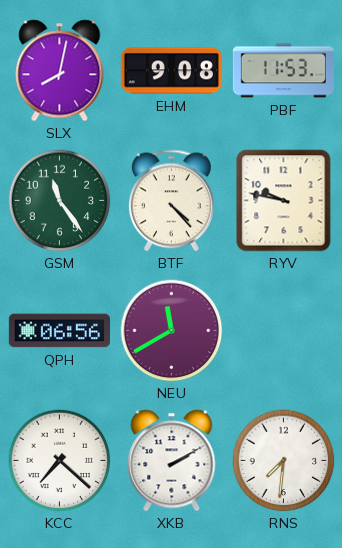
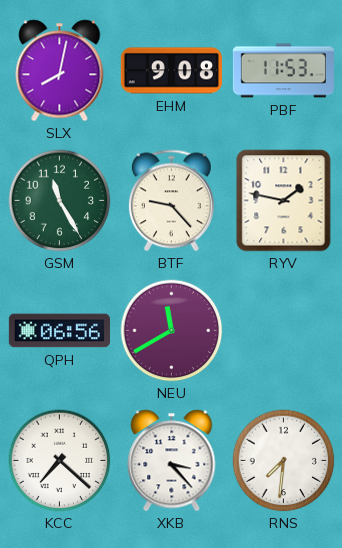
GSM: 11:24 -> 11:25
BTF: 4:23 -> 9:23
RYV: 9:47 -> 1:47
XKB: 2:10 -> 3:23
